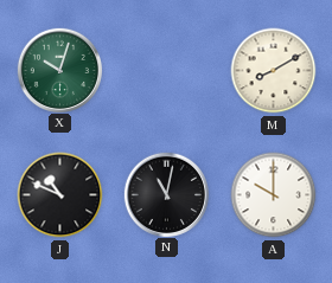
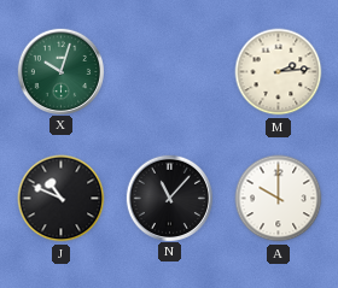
M: 8:10 -> 2:14
N: 11:02 -> 11:07
